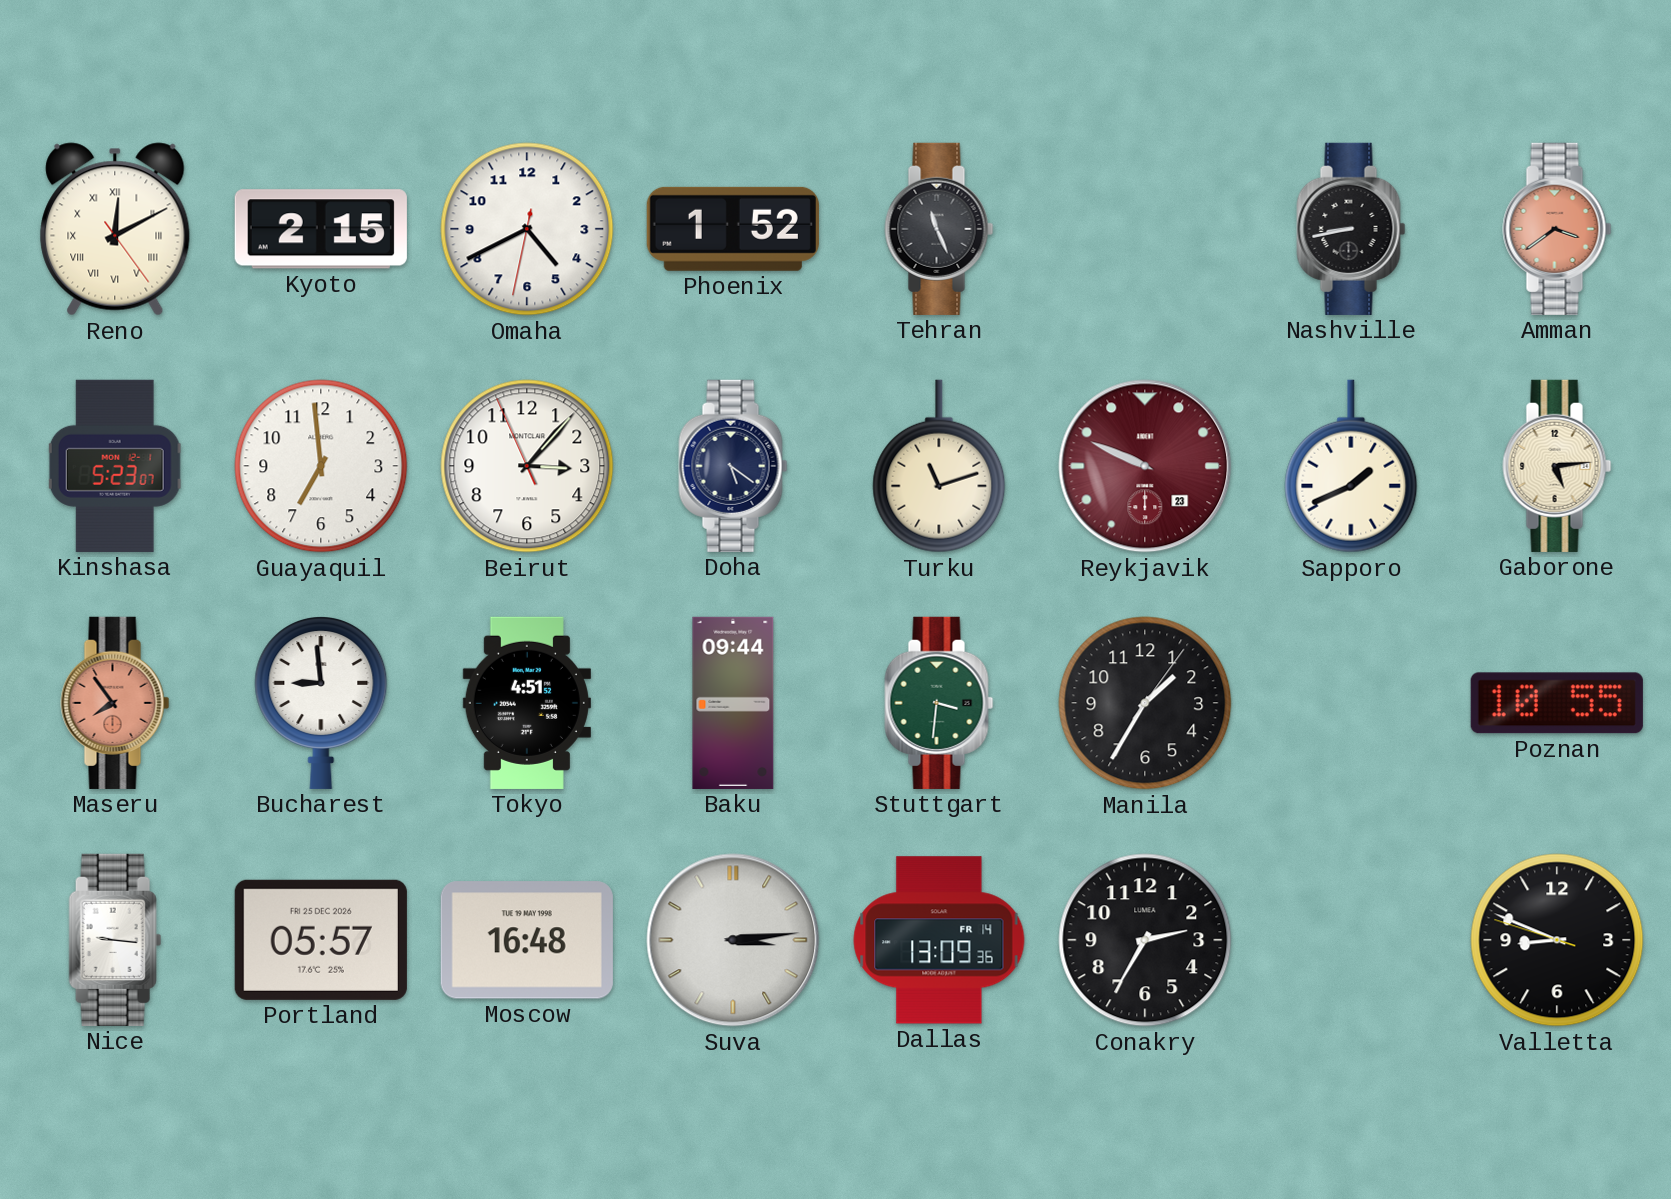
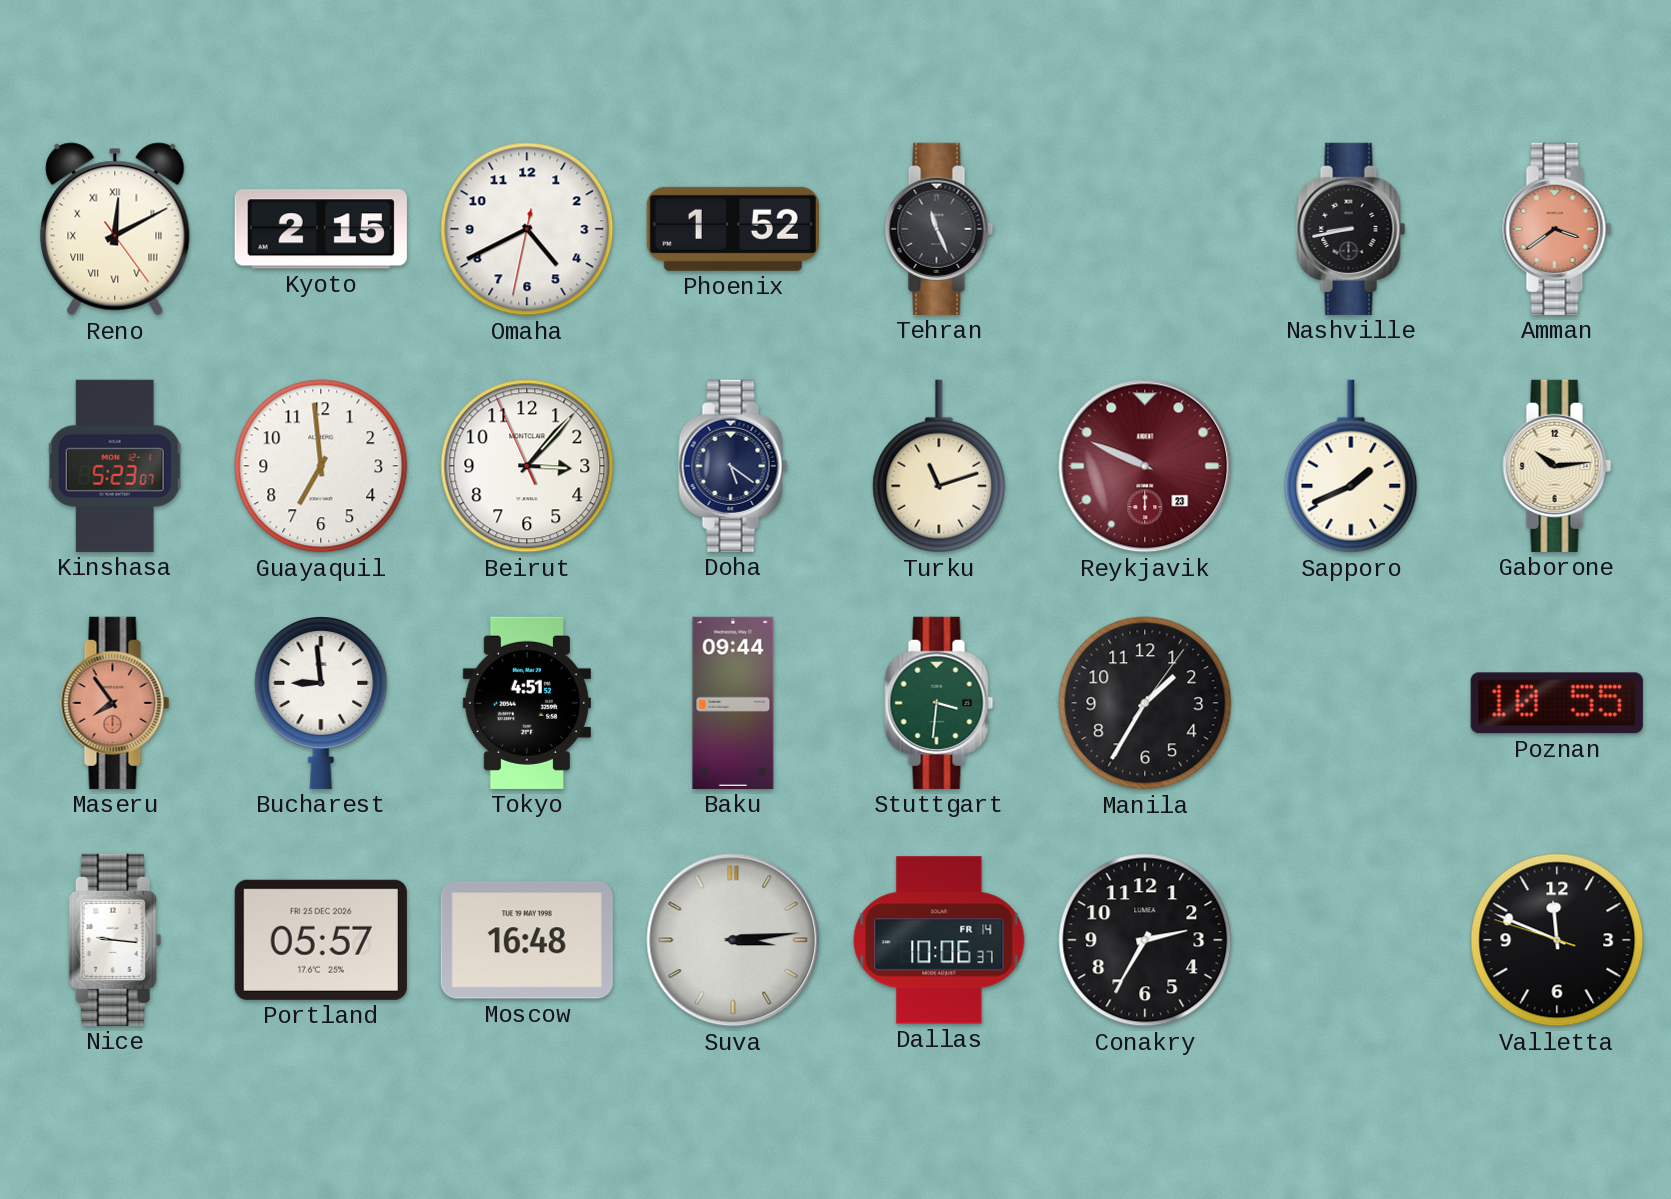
Gaborone: 5:14 -> 10:14
Dallas: 13:09 -> 10:06
Valletta: 8:48 -> 11:48
